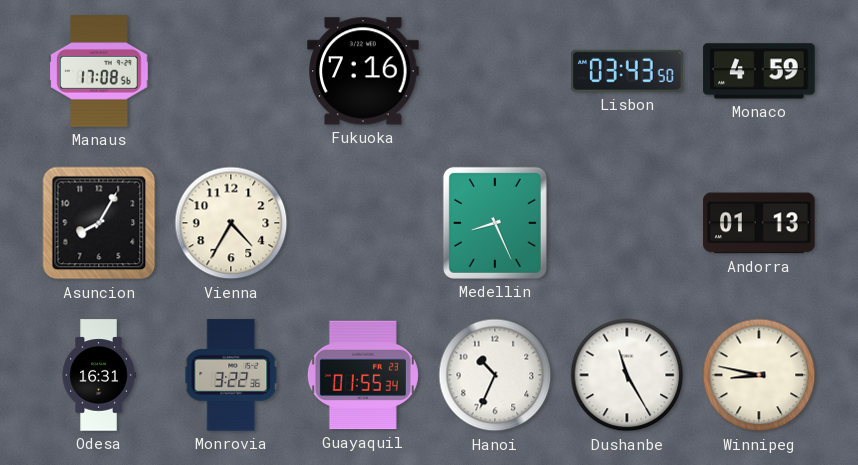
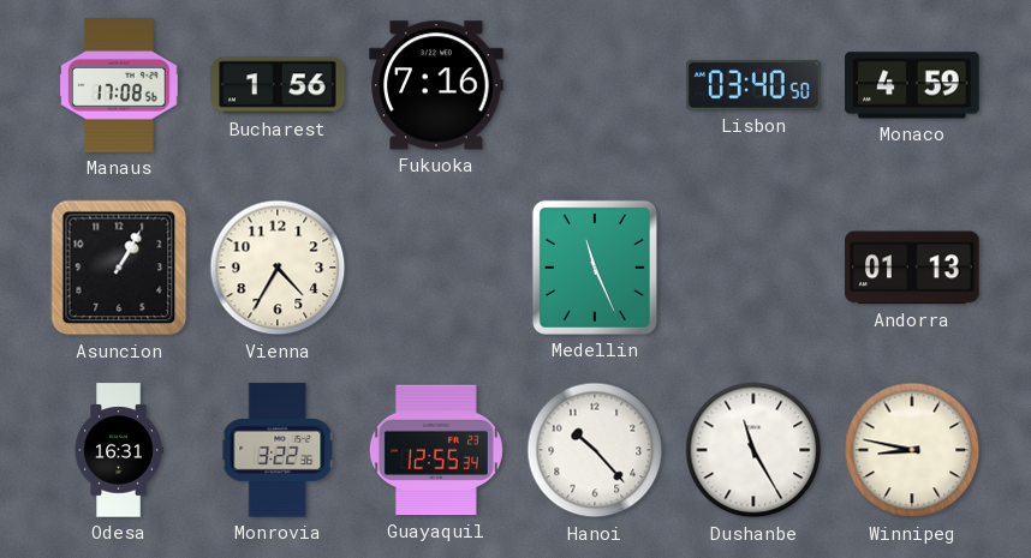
Bucharest: none -> 1:56
Lisbon: 03:43 -> 03:40
Asuncion: 8:05 -> 1:05
Medellin: 8:26 -> 11:26
Guayaquil: 01:55 -> 12:55
Hanoi: 10:34 -> 10:23
